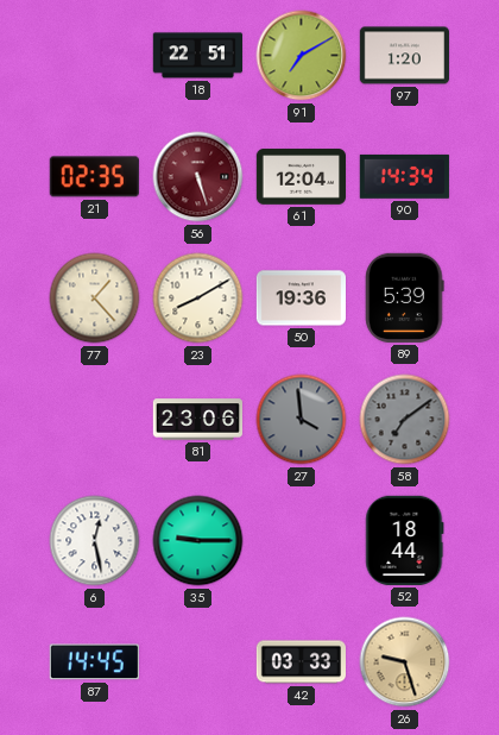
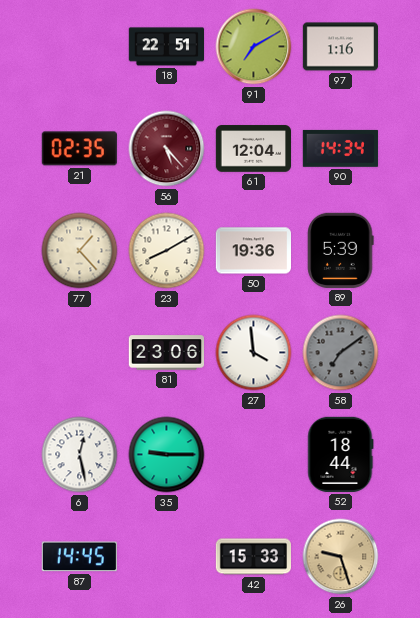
97: 1:20 -> 1:16
56: 5:27 -> 5:23
27 dial: grey -> white
42: 03:33 -> 15:33
